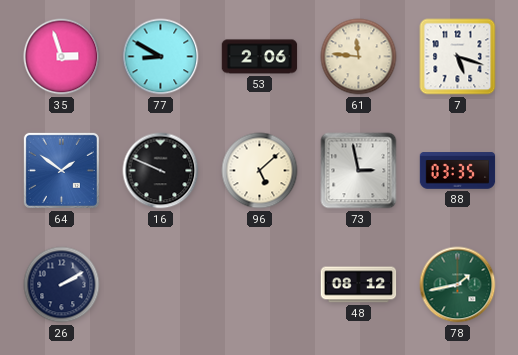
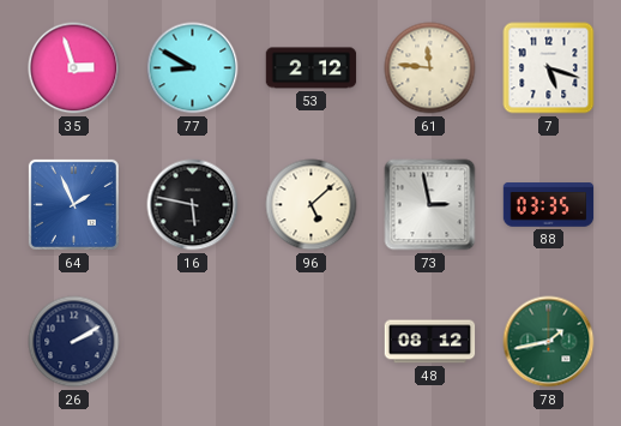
53: 2:06 -> 2:12
64: 1:51 -> 1:56
16: 9:49 -> 5:47
